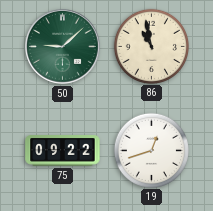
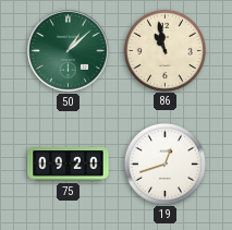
50: 9:08 -> 1:08
75: 09:22 -> 09:20
